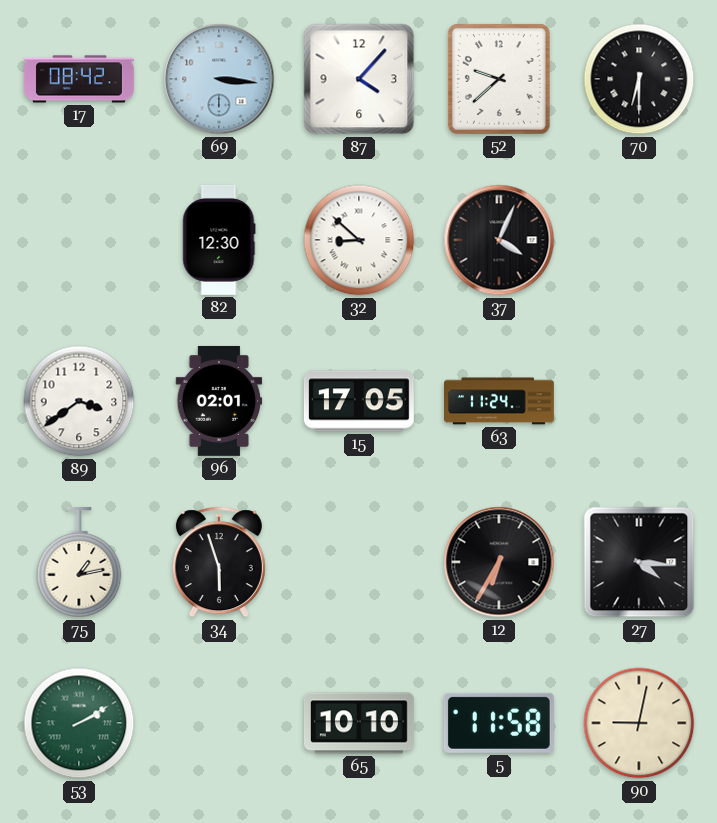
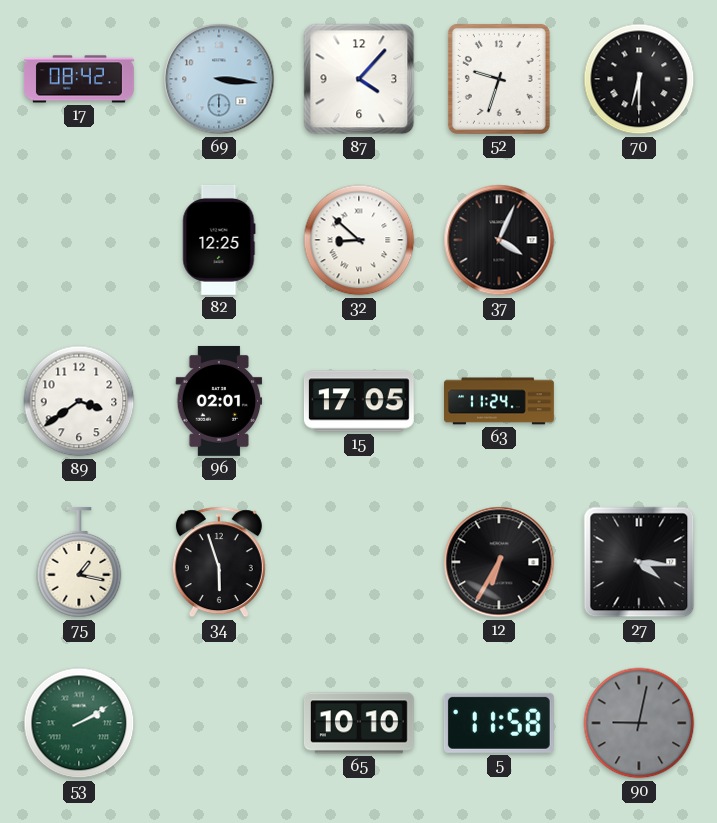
52: 9:38 -> 9:33
82: 12:30 -> 12:25
75: 1:13 -> 1:17
90 dial: cream -> grey
